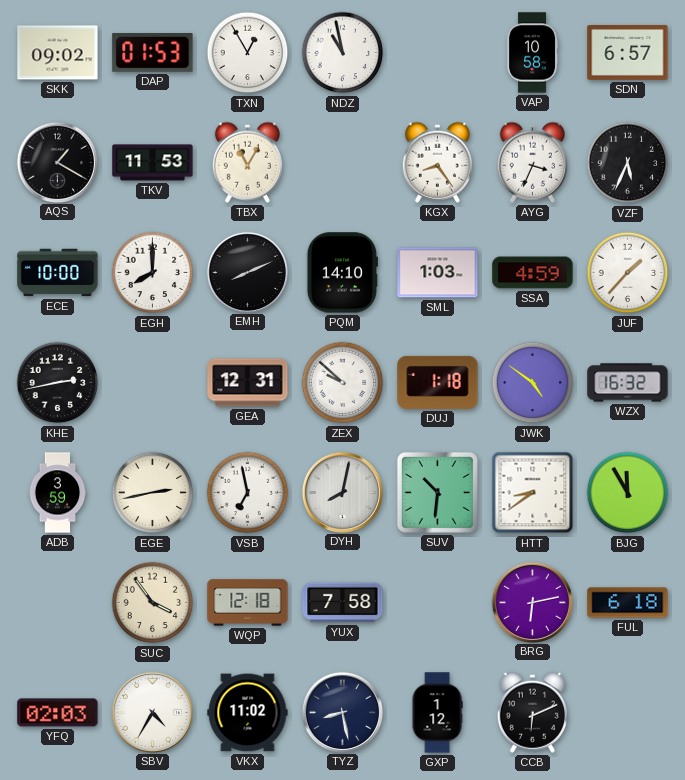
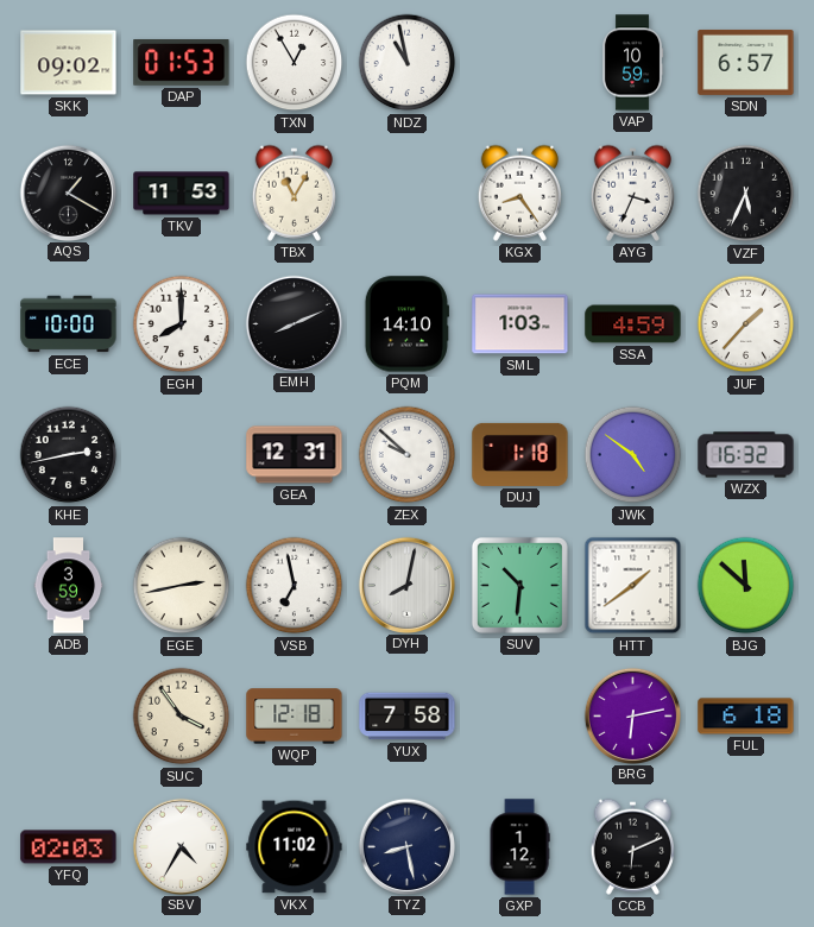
VAP: 10:58 -> 10:59
HTT: 8:39 -> 1:39
BJG: 11:55 -> 11:52
